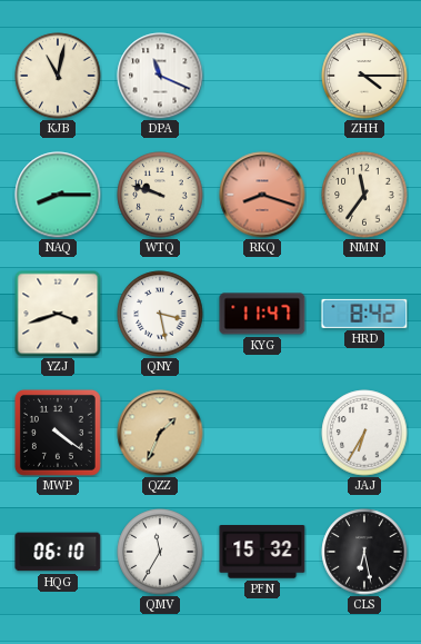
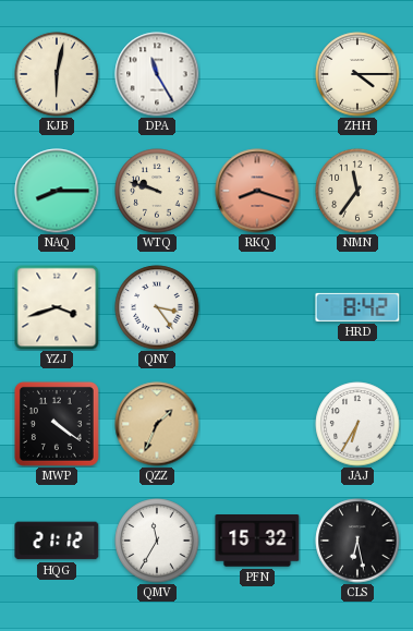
KJB: 11:02 -> 6:02
DPA: 11:19 -> 11:25
QNY: 3:28 -> 3:24
KYG: 11:47 -> none
HQG: 06:10 -> 21:12
